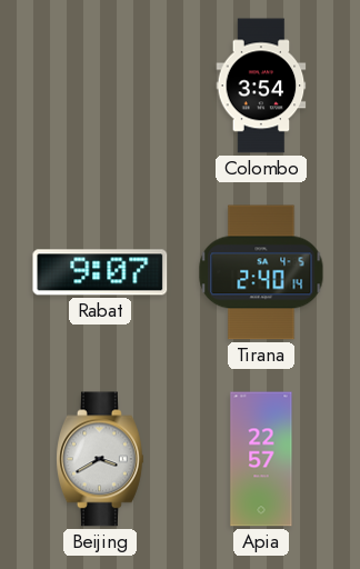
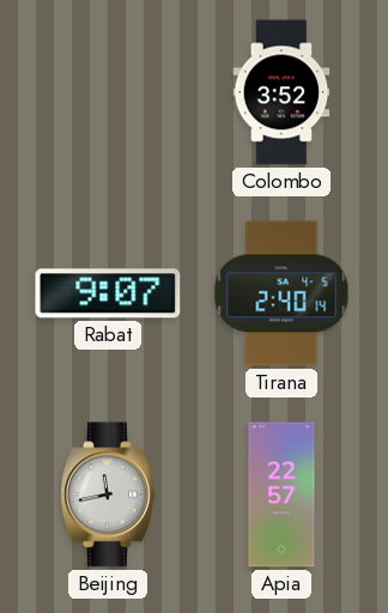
Colombo: 3:54 -> 3:52
Beijing: 3:40 -> 11:43
